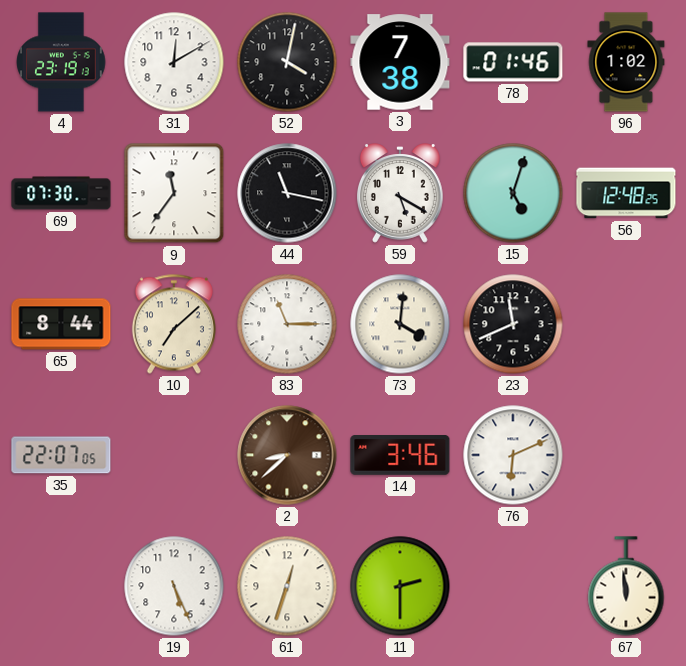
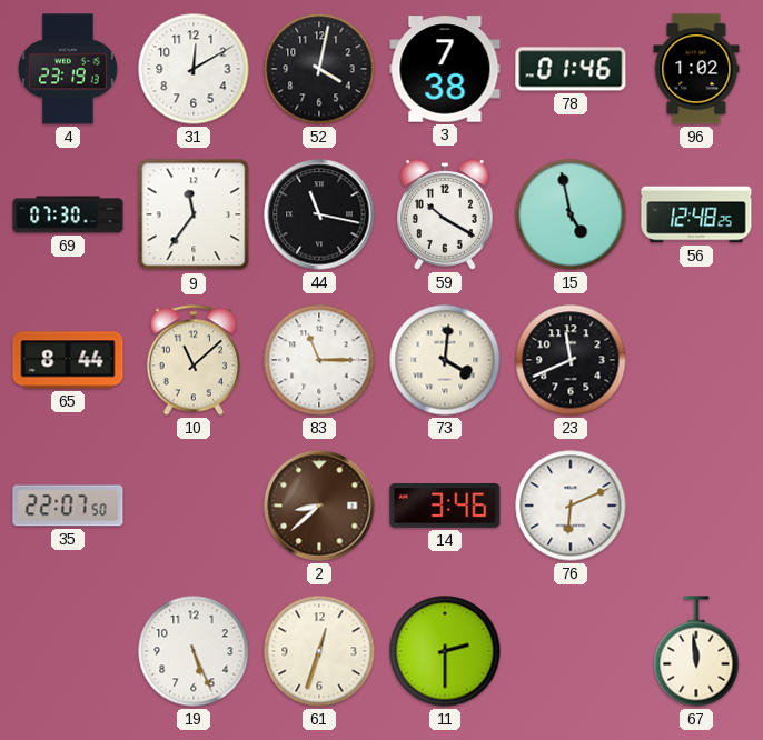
59: 5:20 -> 10:20
15: 5:03 -> 4:58
10: 7:08 -> 11:08
35: 22:07:05 -> 22:07:50
